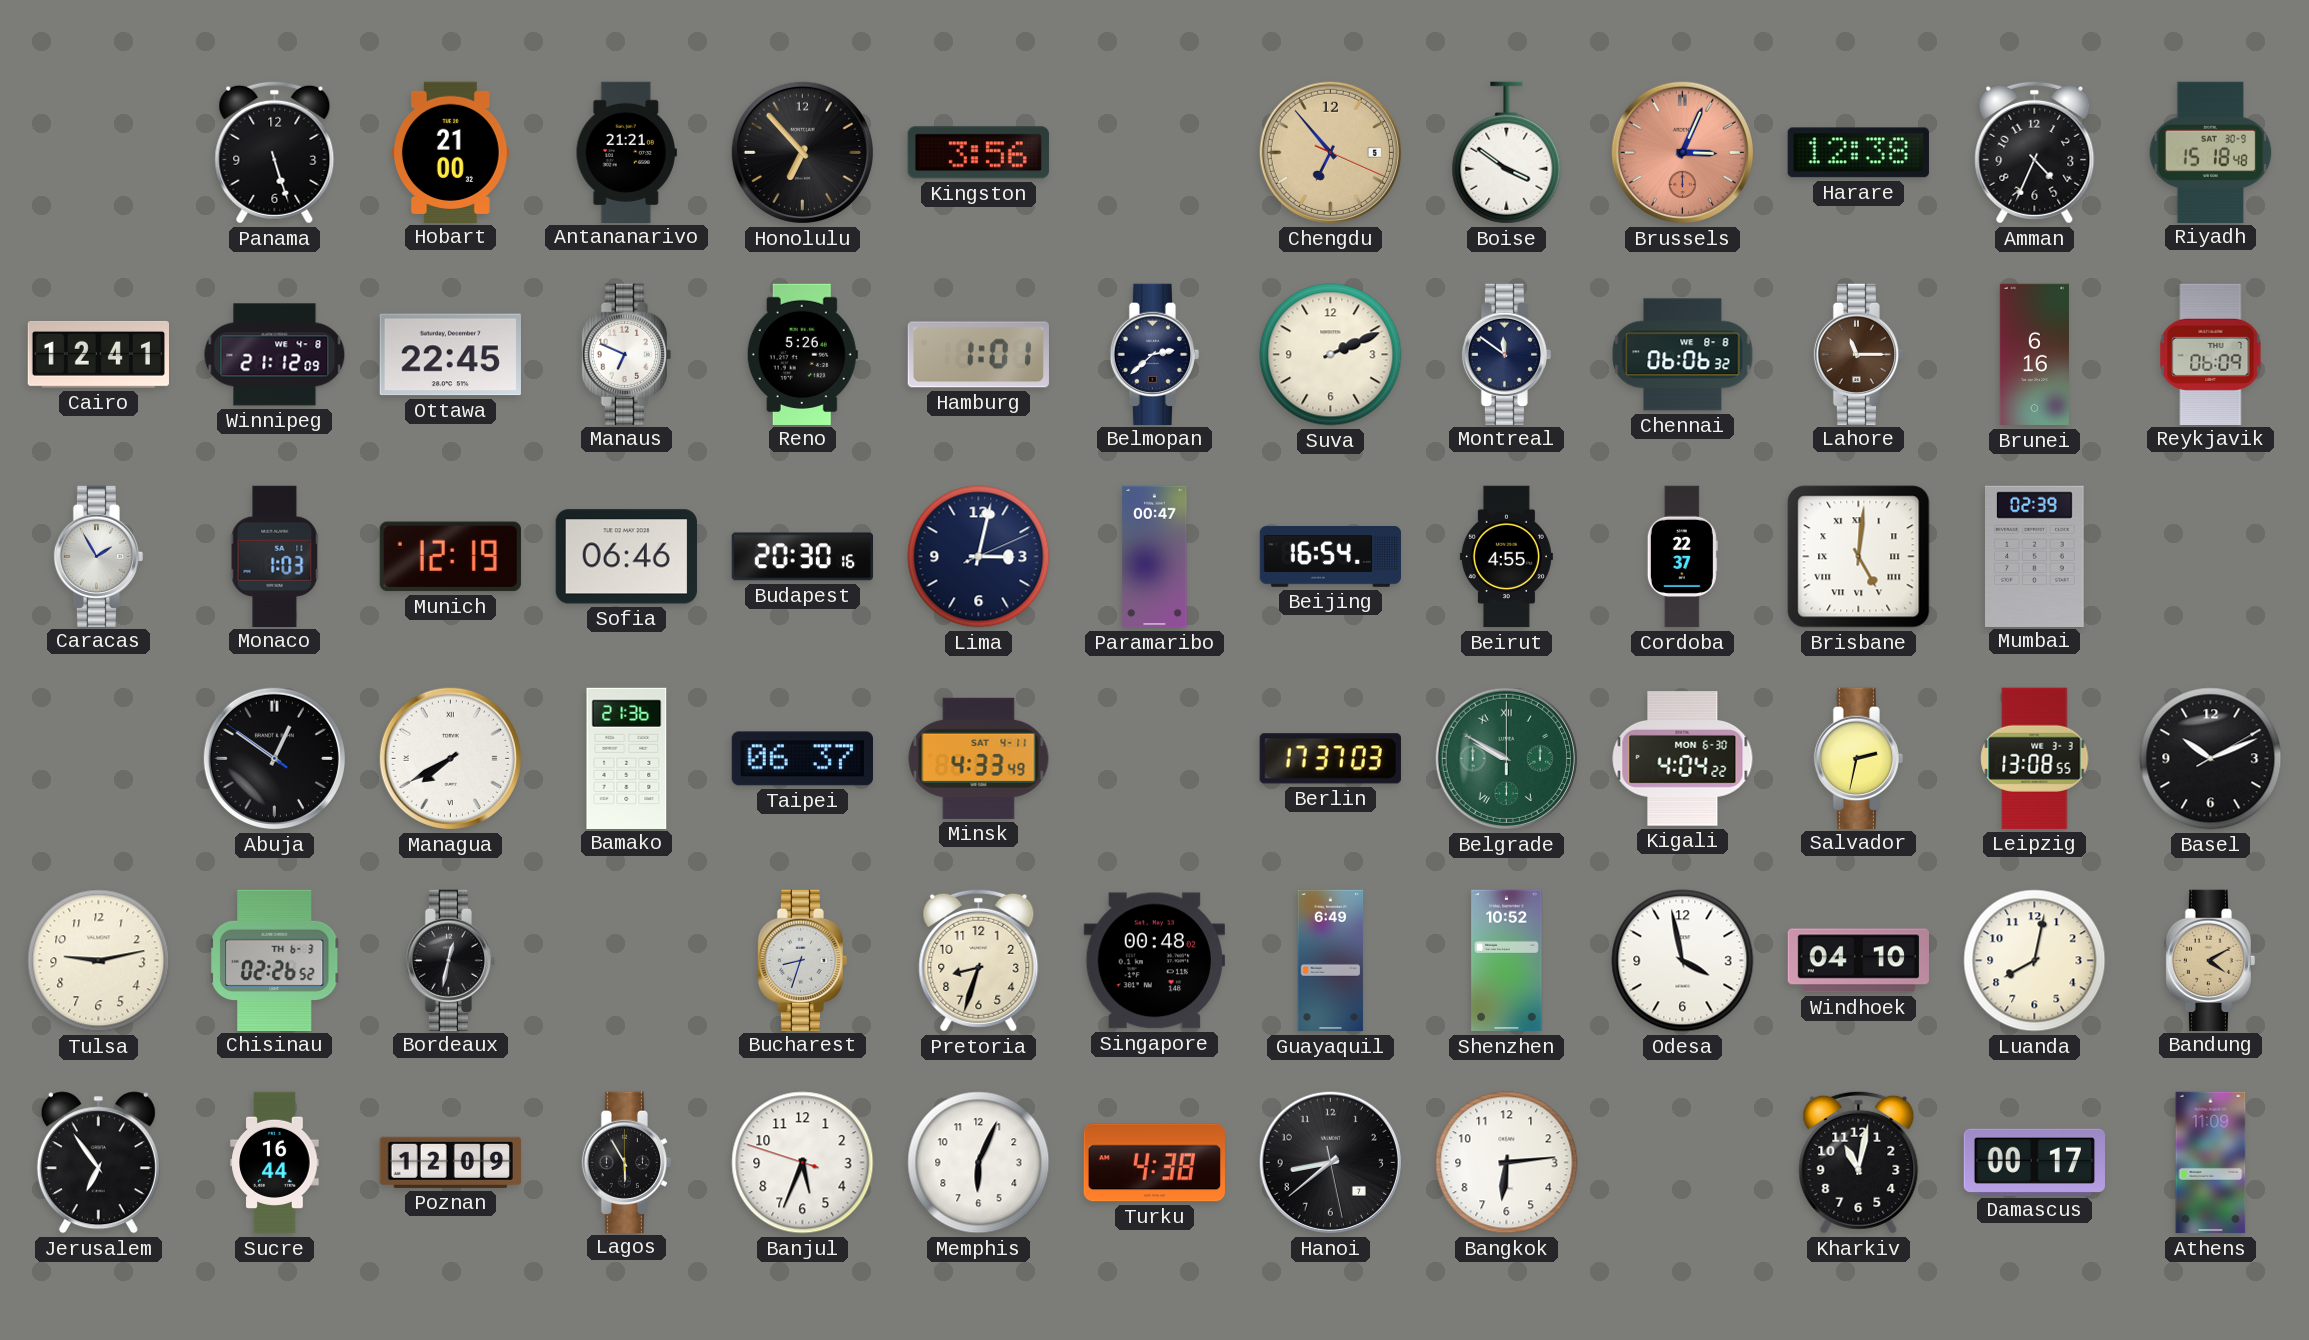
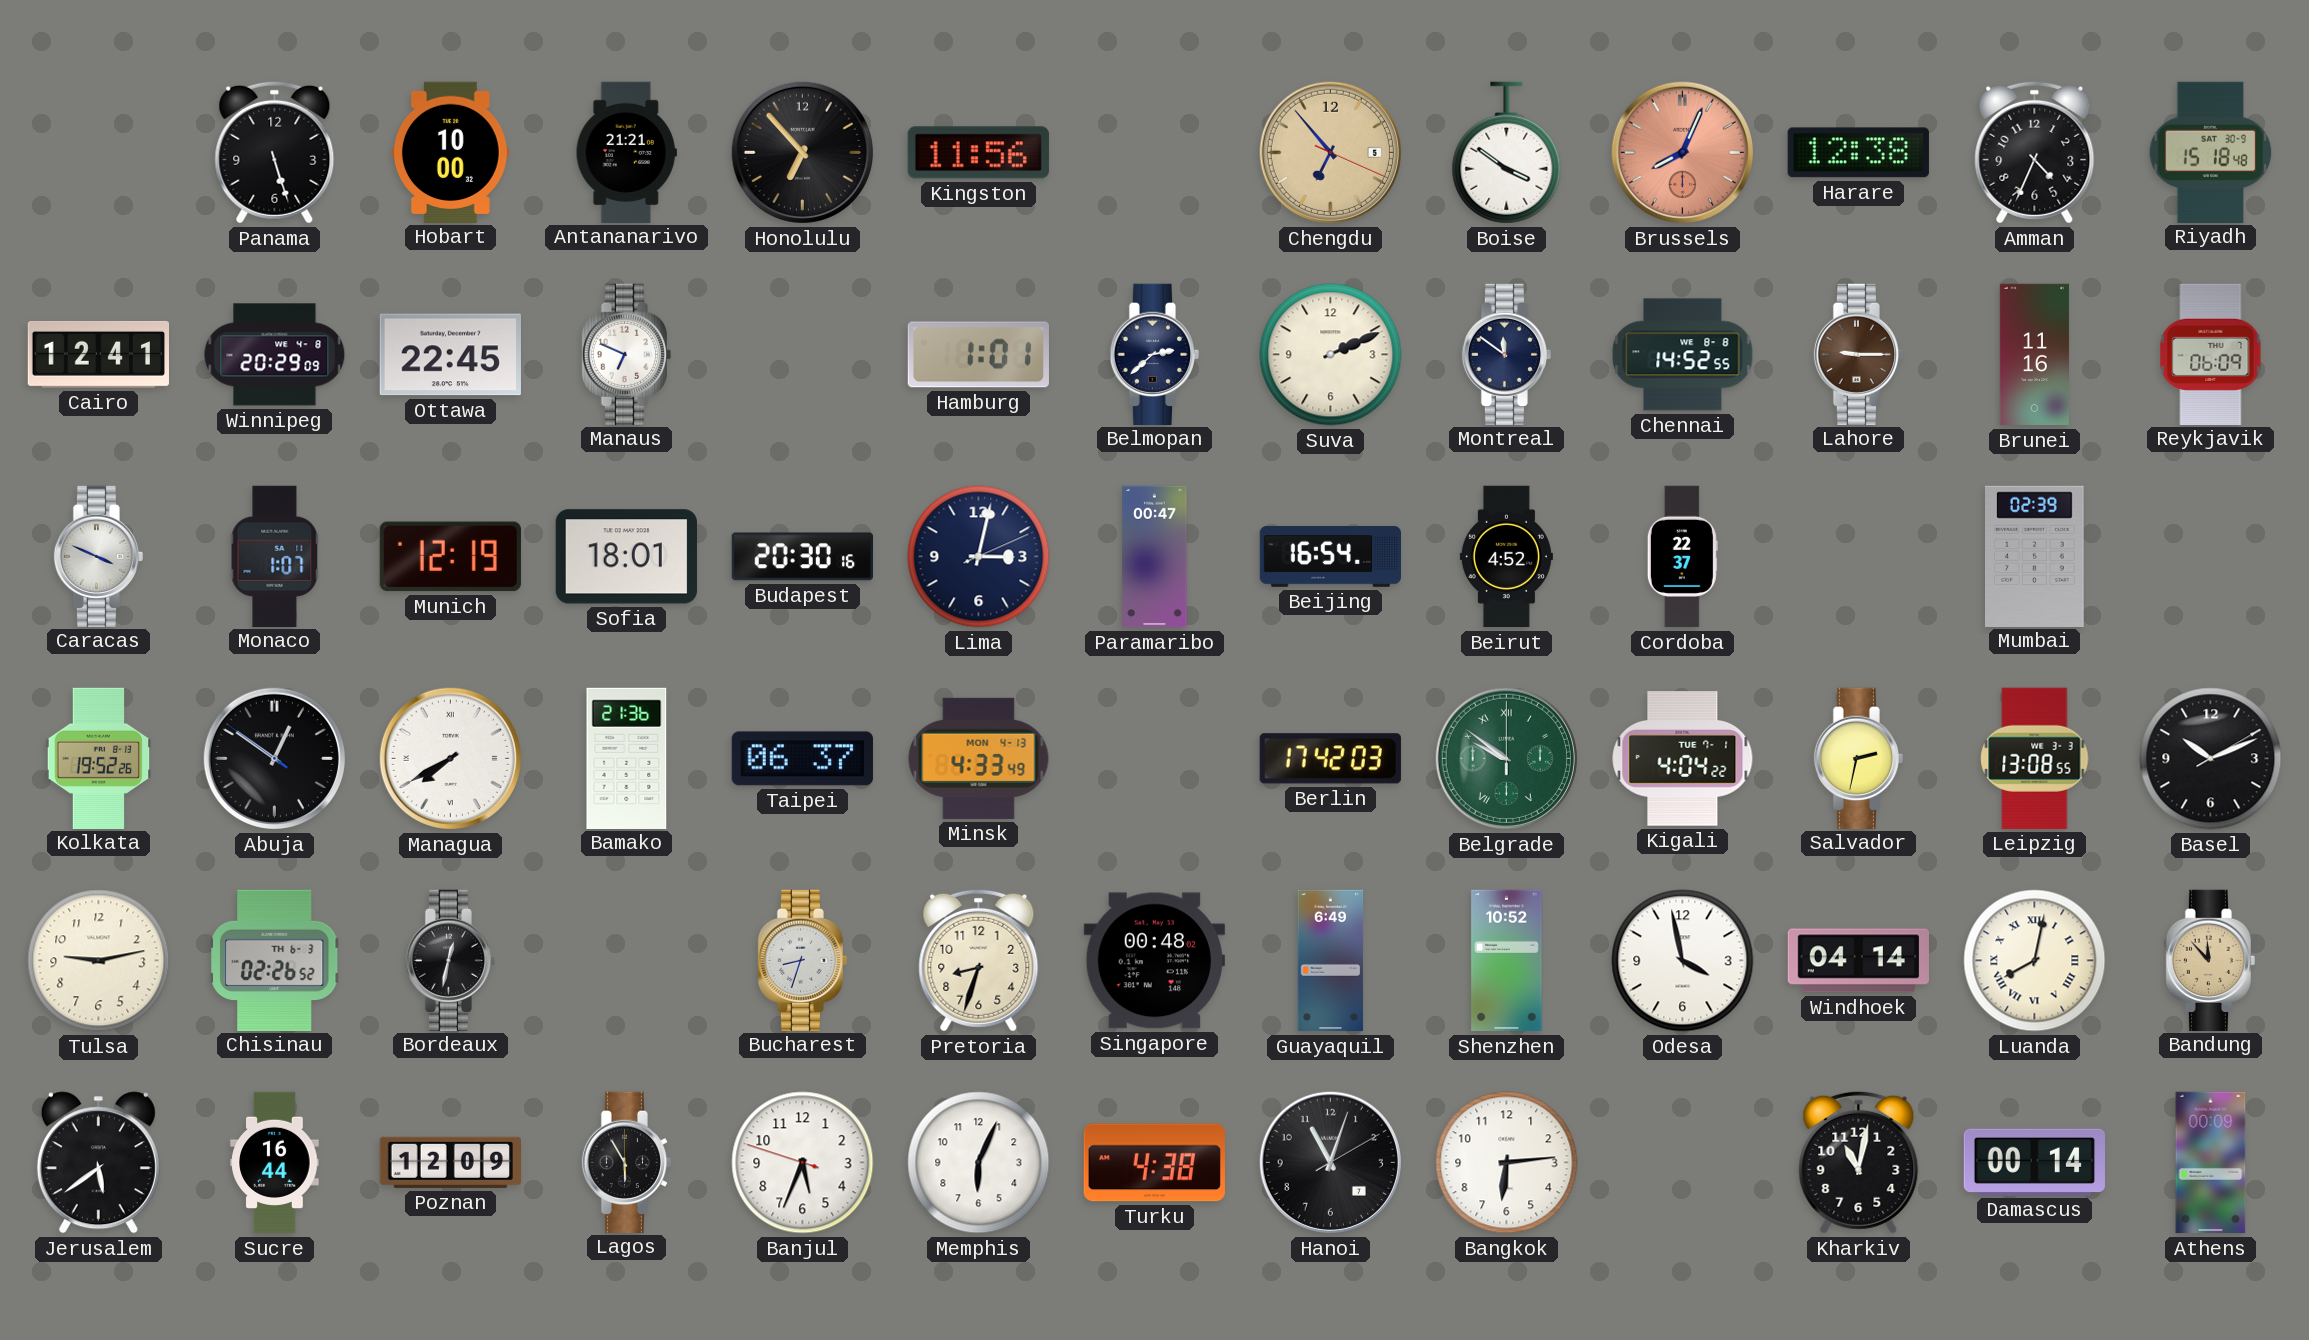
Hobart: 21:00 -> 10:00
Kingston: 3:56 -> 11:56
Brussels: 3:04 -> 8:04
Winnipeg: 21:12 -> 20:29
Reno: 5:26 -> none
Chennai: 06:06 -> 14:52
Lahore: 11:15 -> 9:15
Brunei: 6:16 -> 11:16
Caracas: 1:55 -> 3:49
Monaco: 1:03 -> 1:07
Sofia: 06:46 -> 18:01
Beirut: 4:55 -> 4:52
Brisbane: 5:01 -> none
Kolkata: none -> 19:52
Minsk date: SAT 4-11 -> MON 4-13
Berlin: 17:37 -> 17:42
Belgrade: 9:50 -> 9:51
Kigali date: MON 6-30 -> TUE 7-1
Windhoek: 04:10 -> 04:14
Luanda numerals: Arabic -> Roman
Bandung: 4:10 -> 11:53
Jerusalem: 6:54 -> 5:39
Hanoi: 8:38 -> 11:03
Damascus: 00:17 -> 00:14
Athens: 11:09 -> 00:09
